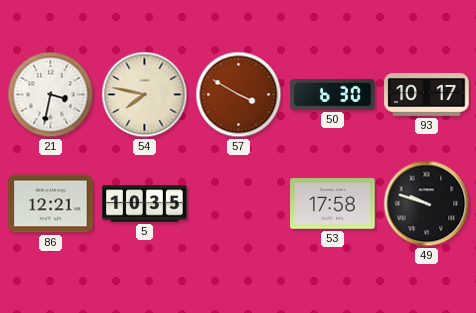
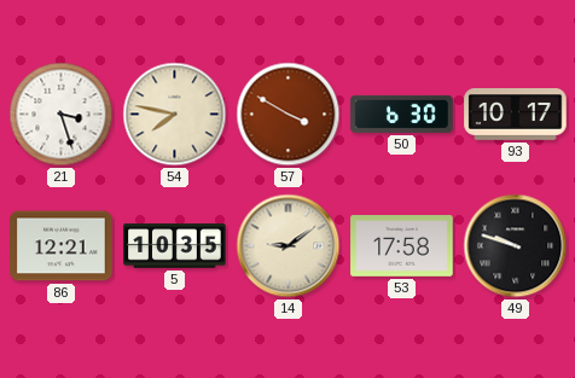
21: 3:32 -> 3:27
14: none -> 9:09
